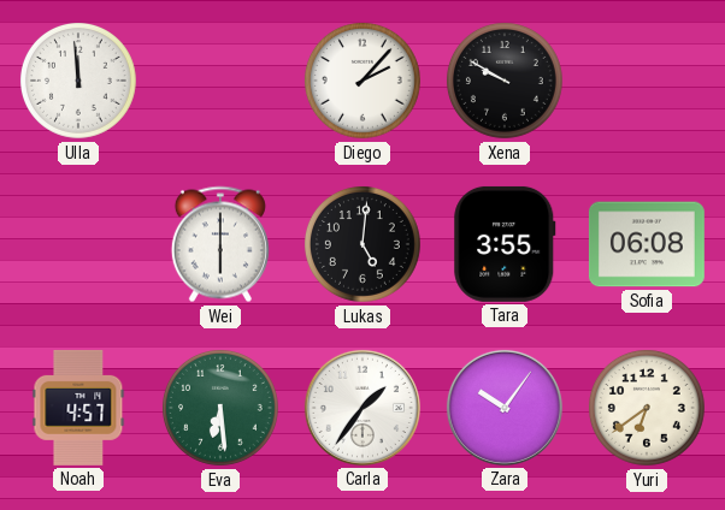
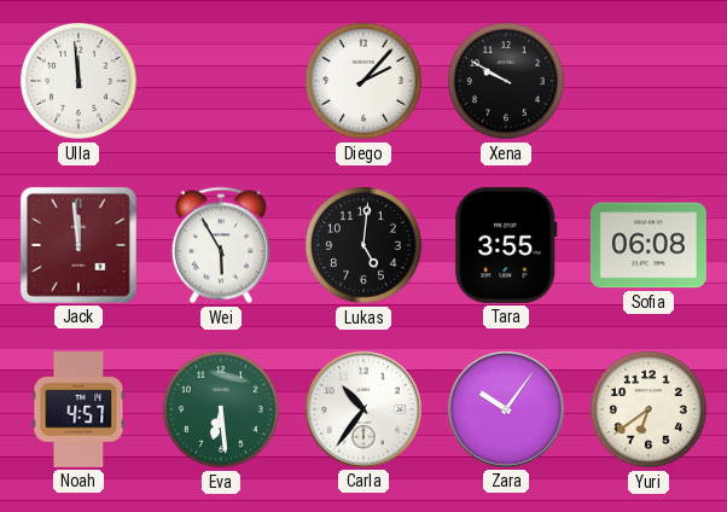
Jack: none -> 11:59
Wei: 6:00 -> 5:55
Carla: 1:36 -> 10:36
